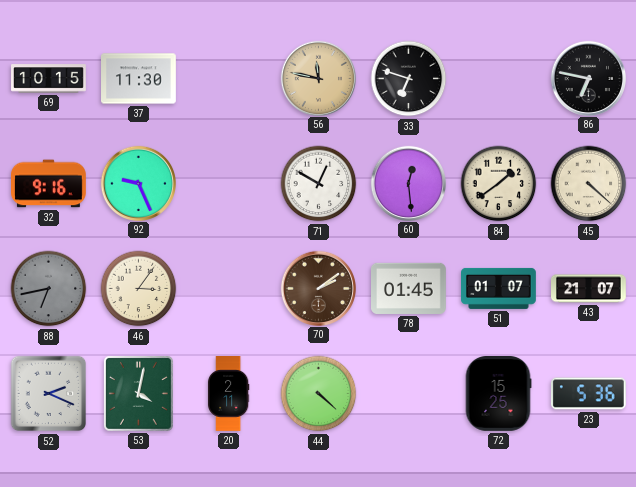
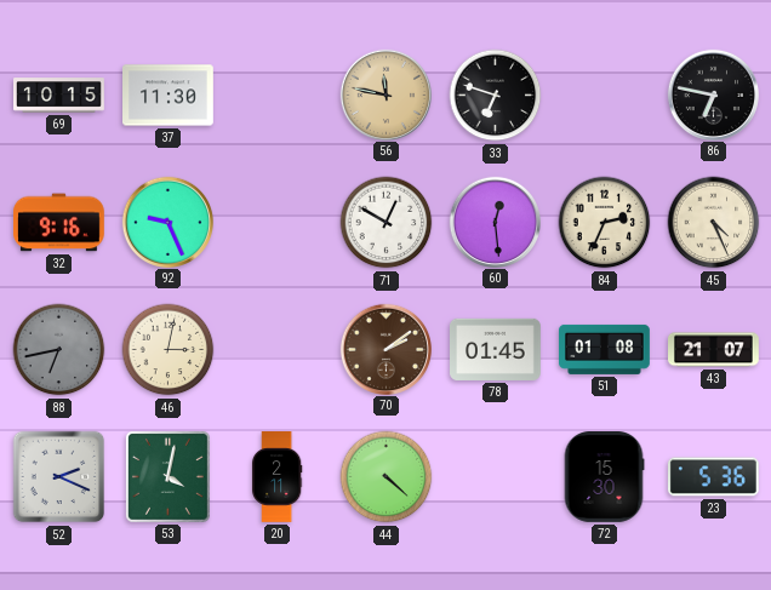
84: 1:39 -> 2:34
45: 4:22 -> 4:26
46: 3:06 -> 3:02
51: 01:07 -> 01:08
72: 15:25 -> 15:30
